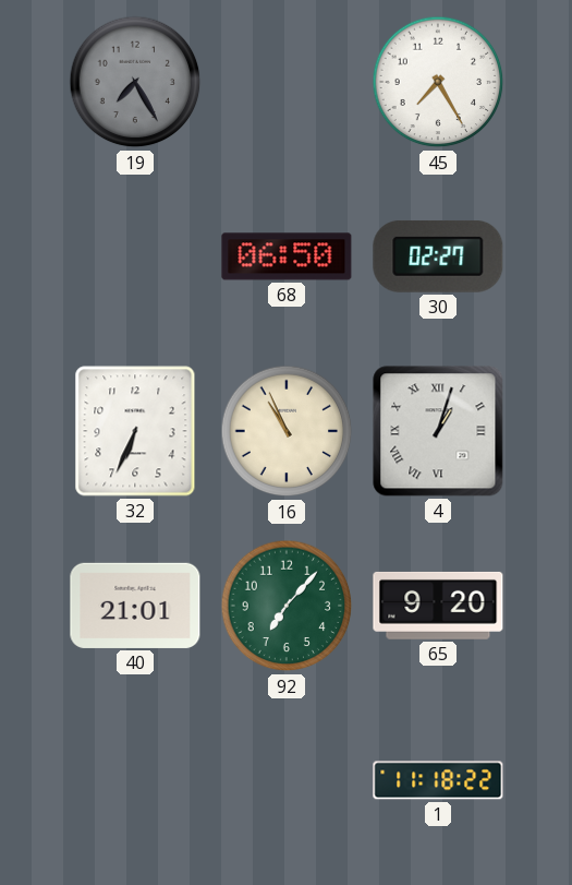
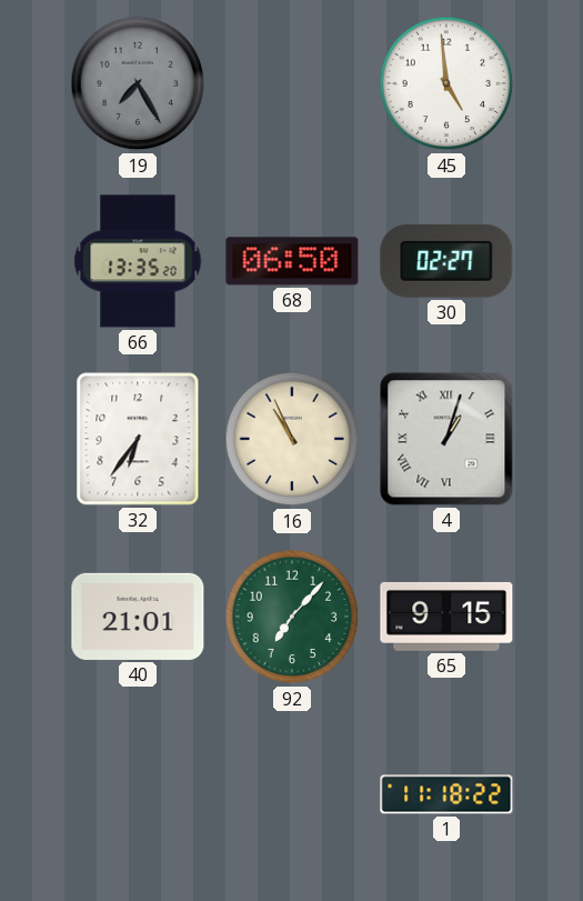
45: 7:25 -> 4:59
66: none -> 13:35
32: 6:34 -> 6:36
65: 9:20 -> 9:15
